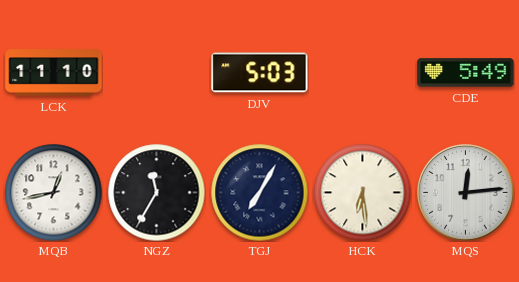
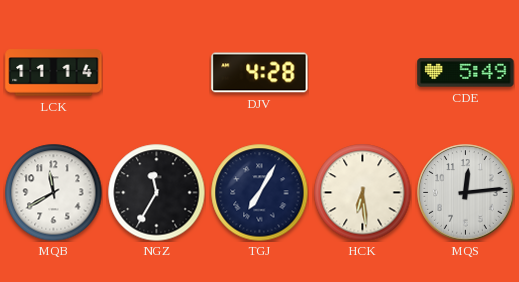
LCK: 11:10 -> 11:14
DJV: 5:03 -> 4:28
MQB: 12:43 -> 11:40
